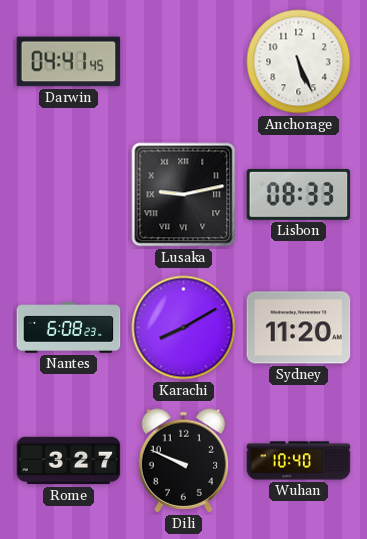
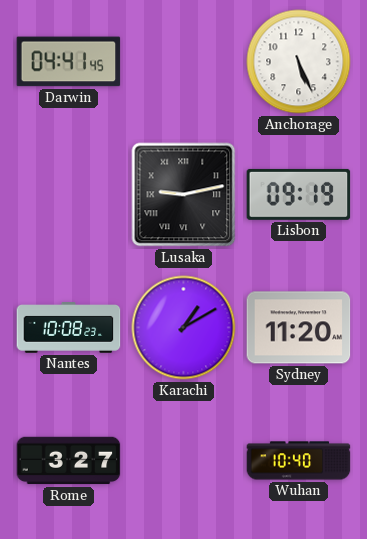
Lisbon: 08:33 -> 09:19
Nantes: 6:08 -> 10:08
Karachi: 8:10 -> 1:10
Dili: 9:49 -> none
